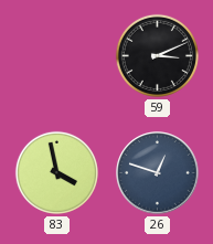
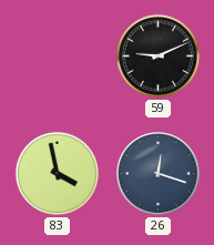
59: 3:11 -> 9:11
26: 12:48 -> 12:18
